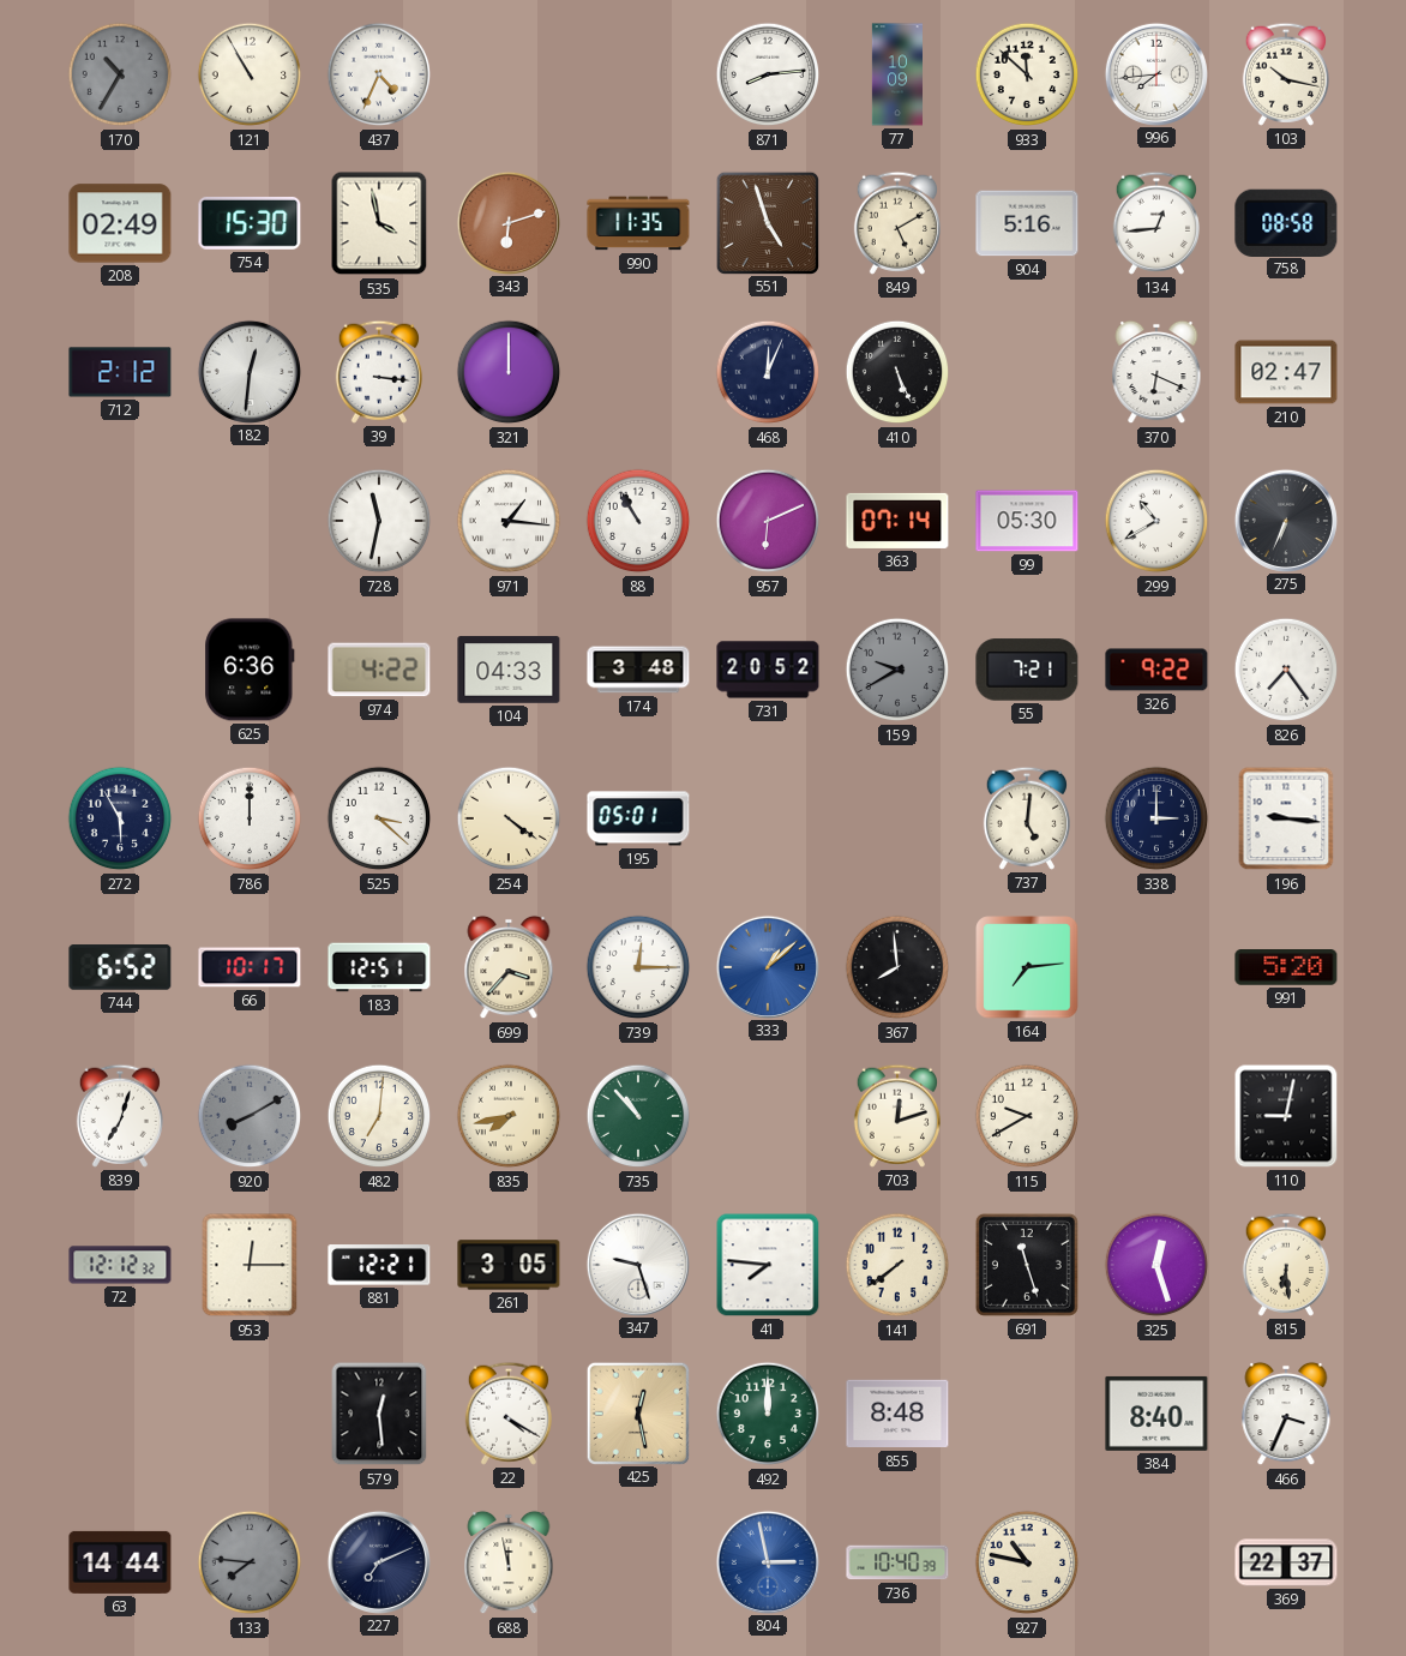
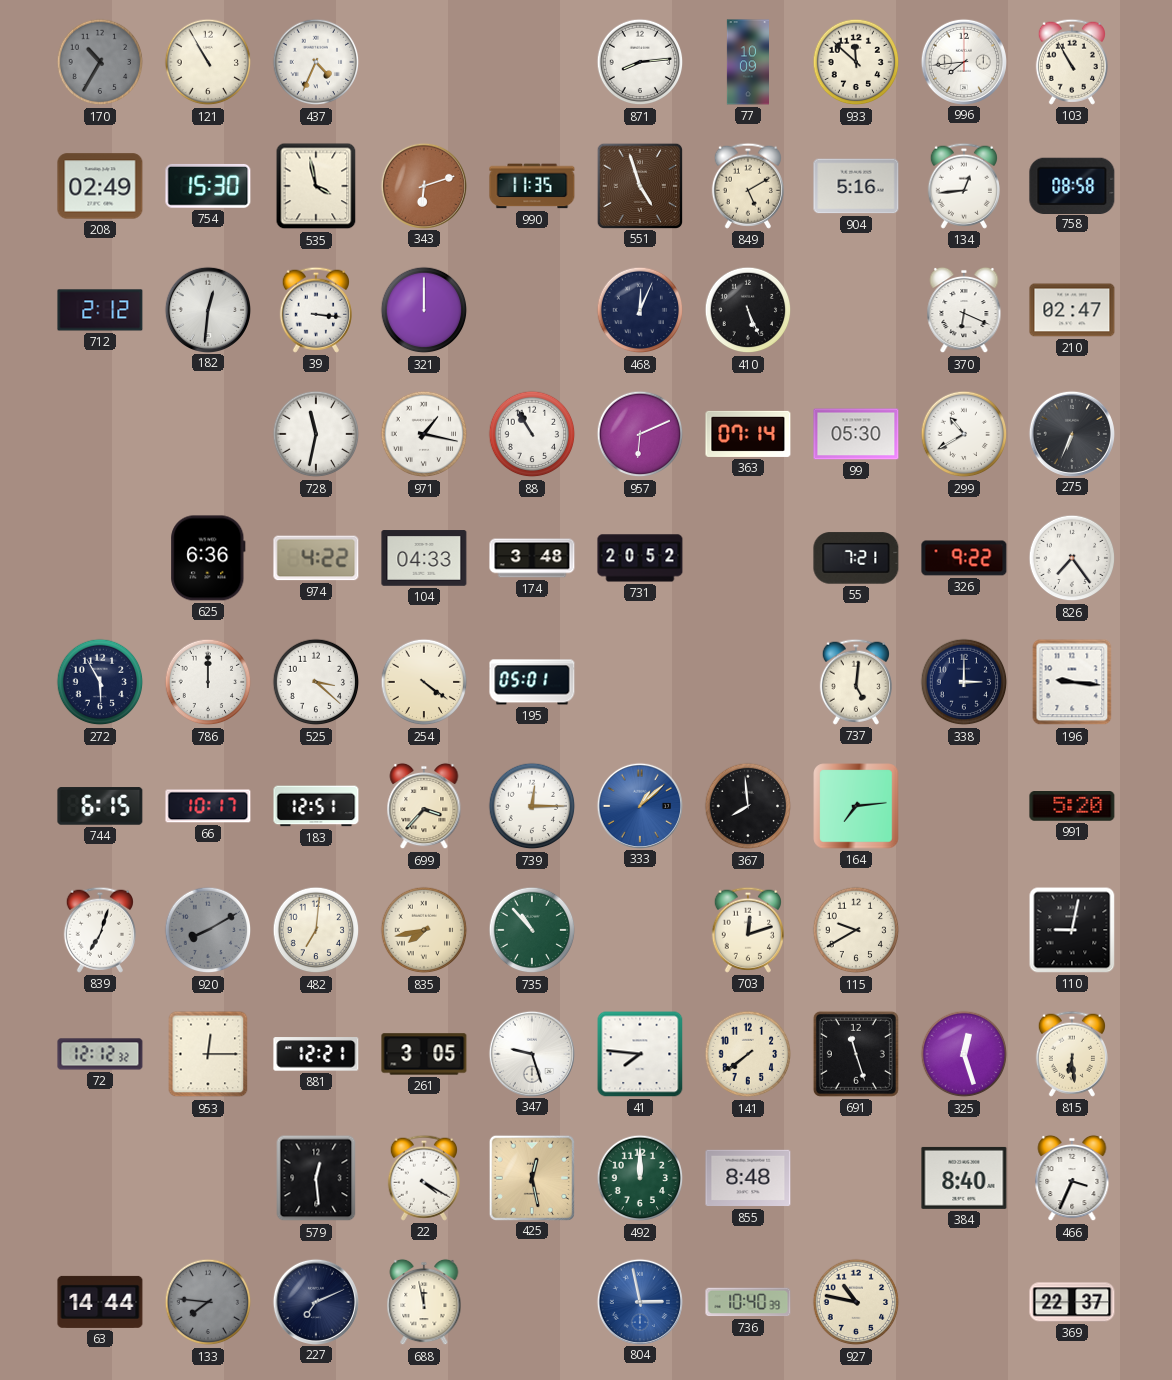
103: 10:17 -> 10:55
971: 1:16 -> 1:17
159: 9:40 -> none
744: 6:52 -> 6:15
